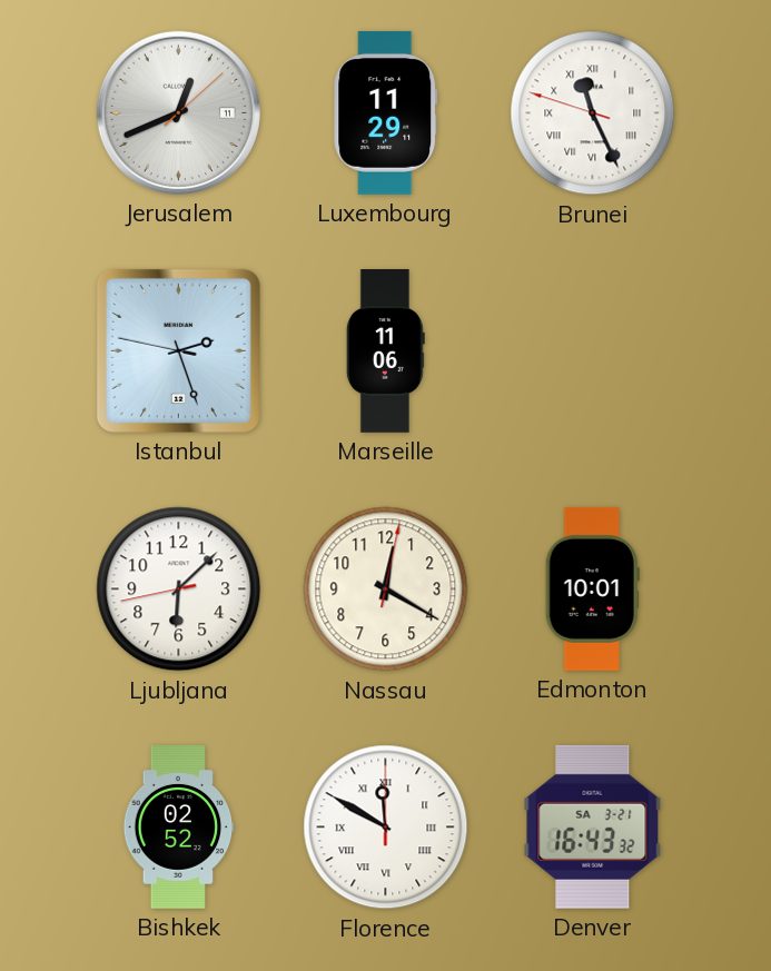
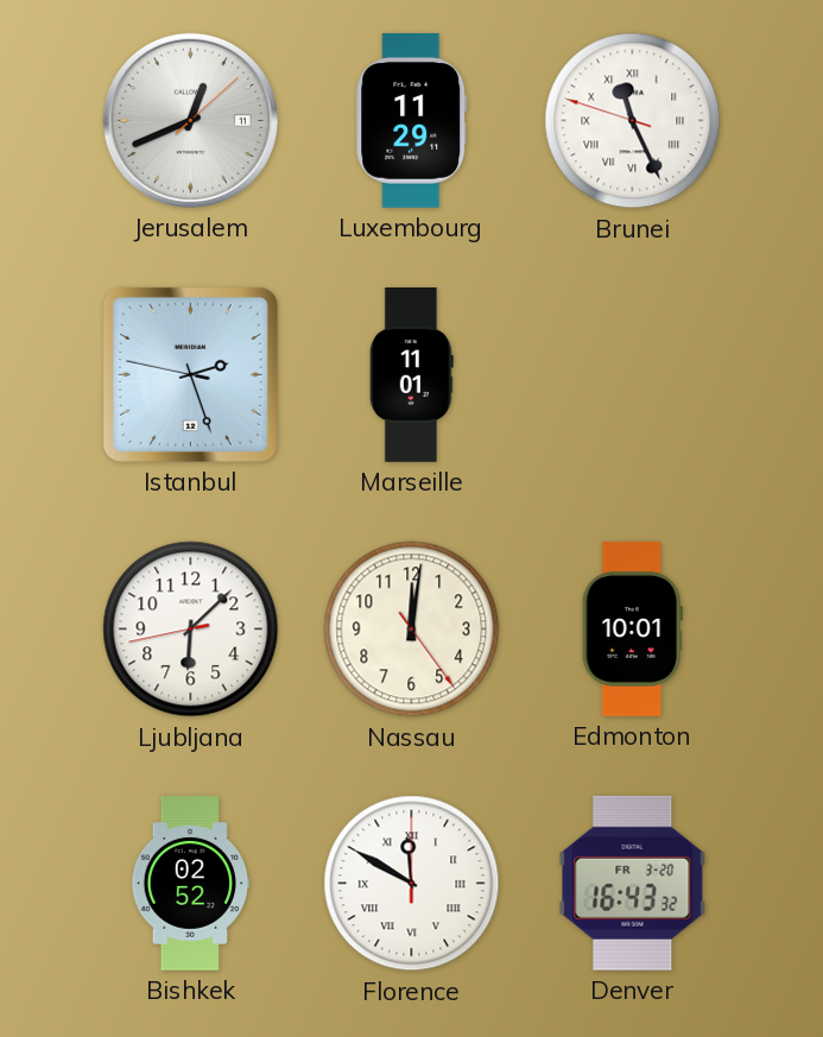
Marseille: 11:06 -> 11:01
Nassau: 12:20 -> 12:01
Denver date: SA 3-21 -> FR 3-20
